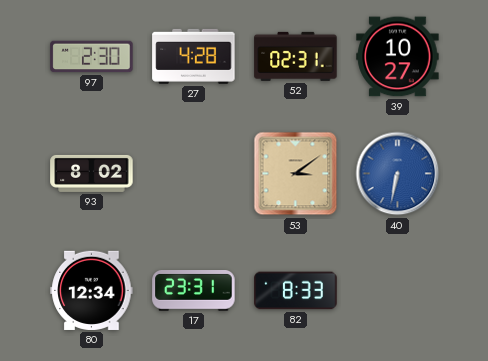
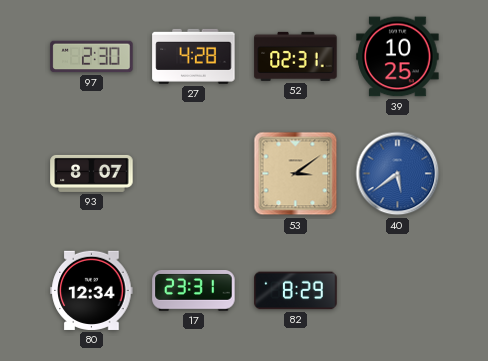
39: 10:27 -> 10:25
93: 8:02 -> 8:07
40: 6:32 -> 5:39
82: 8:33 -> 8:29
